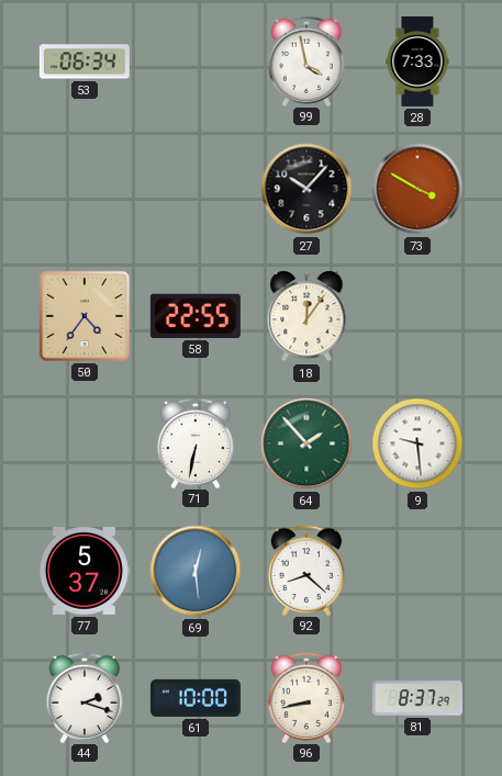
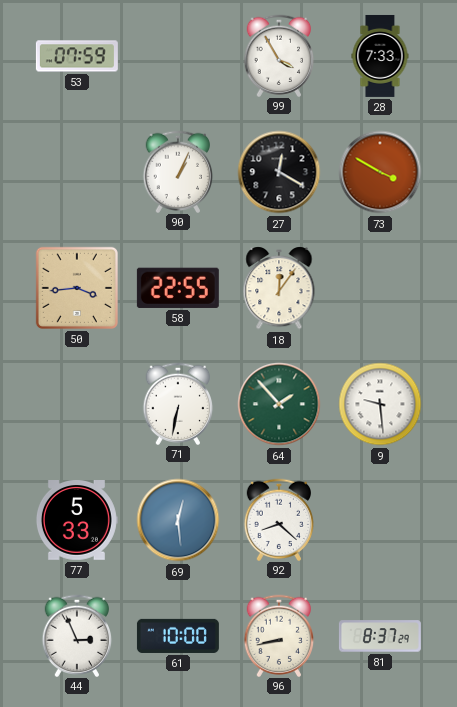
53: 06:34 -> 07:59
99: 3:58 -> 3:55
90: none -> 1:04
27: 10:07 -> 12:20
50: 4:36 -> 3:44
77: 5:37 -> 5:33
44: 2:18 -> 2:56
